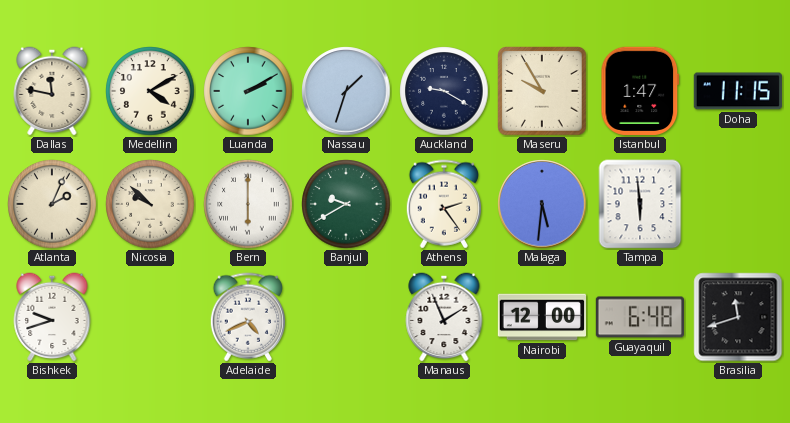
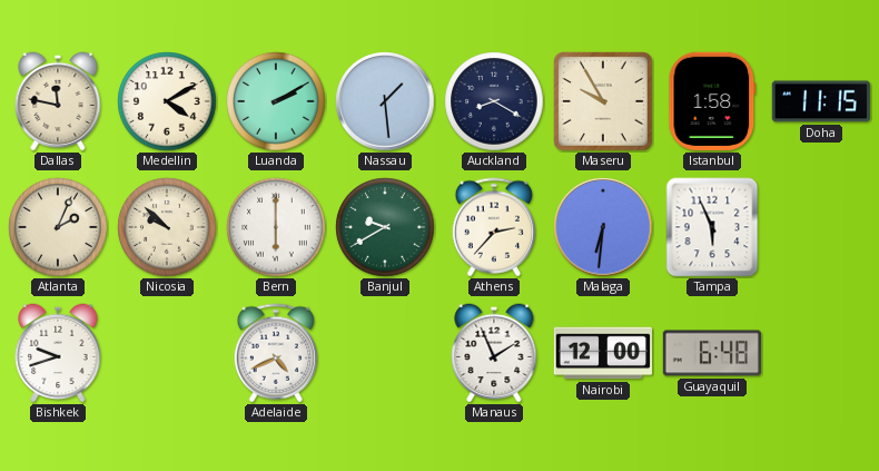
Nassau: 1:33 -> 1:29
Auckland: 9:20 -> 8:20
Istanbul: 1:47 -> 1:58
Athens: 2:24 -> 2:37
Malaga: 5:31 -> 6:31
Tampa: 5:59 -> 5:56
Brasilia: 11:42 -> none
